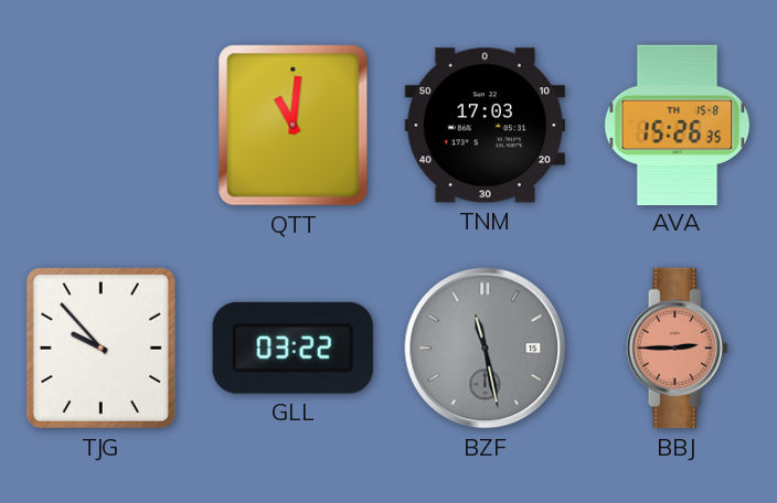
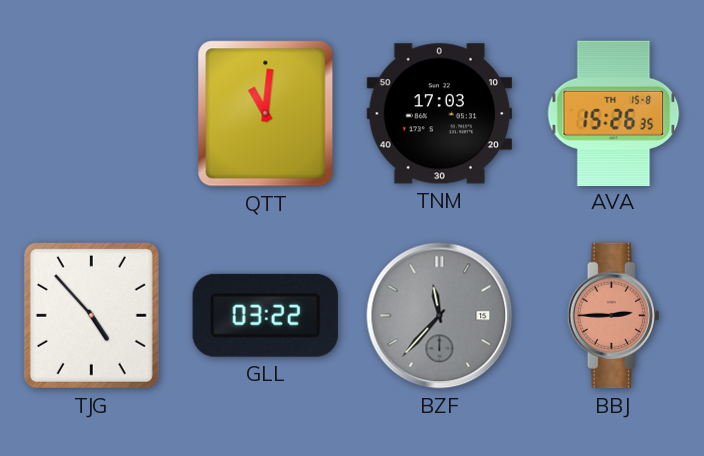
TJG: 9:53 -> 4:53
BZF: 11:28 -> 11:37
